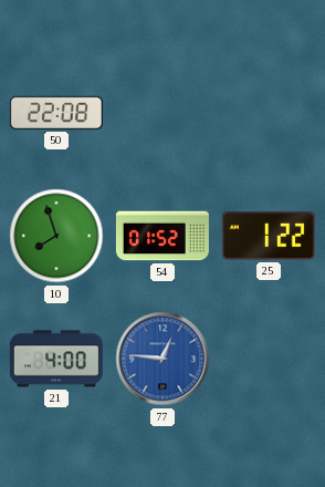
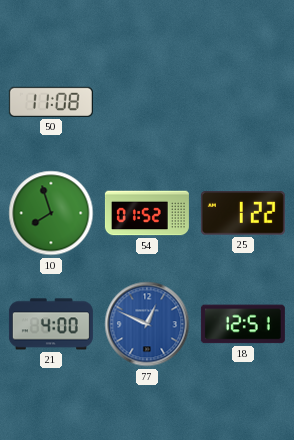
50: 22:08 -> 11:08
77: 12:46 -> 12:49
18: none -> 12:51
